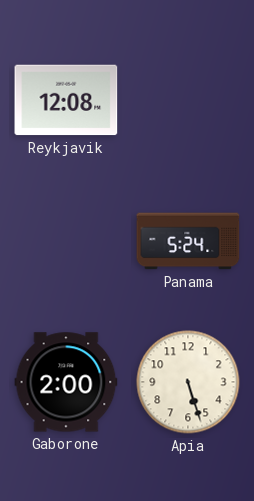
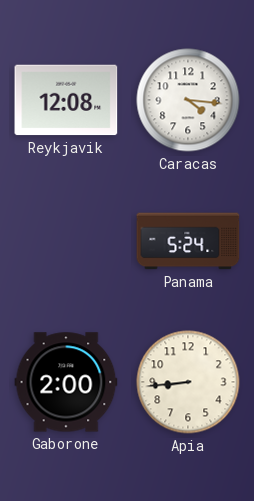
Caracas: none -> 4:16
Apia: 5:27 -> 8:44
